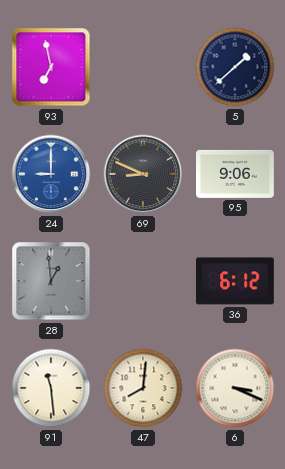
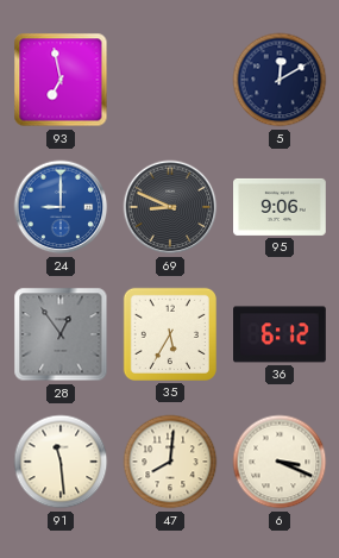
5: 1:38 -> 12:10
28: 12:59 -> 12:54
35: none -> 5:35
